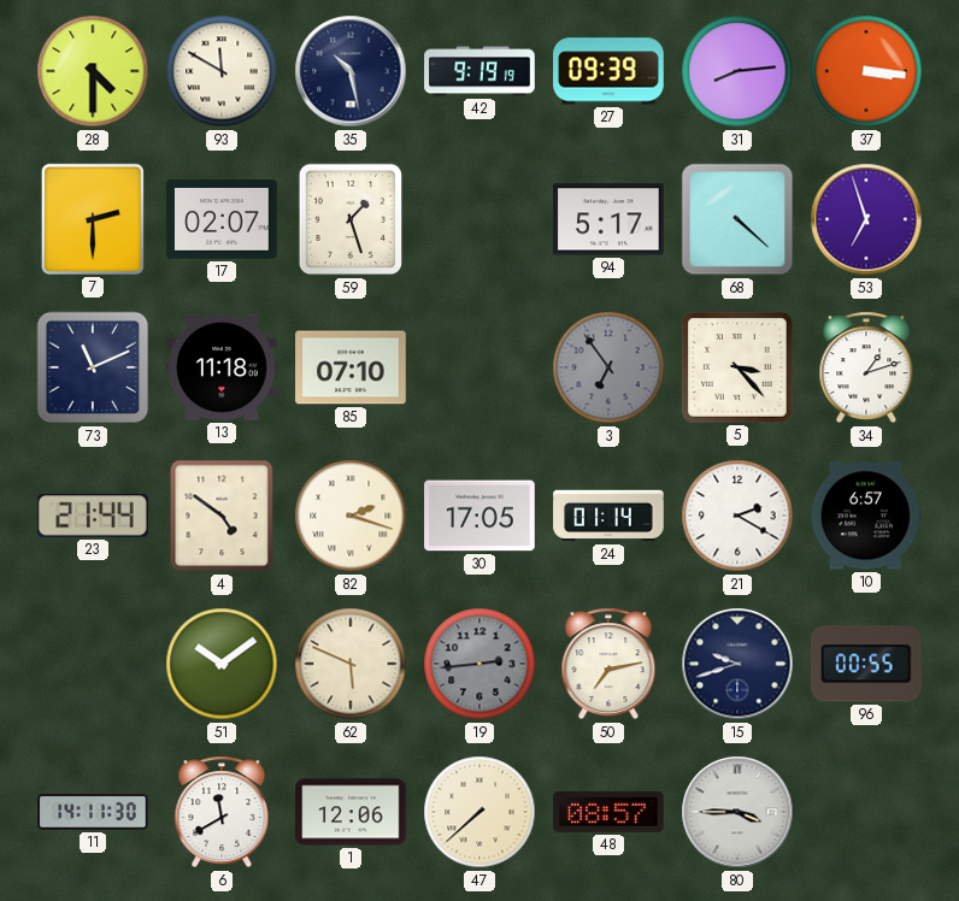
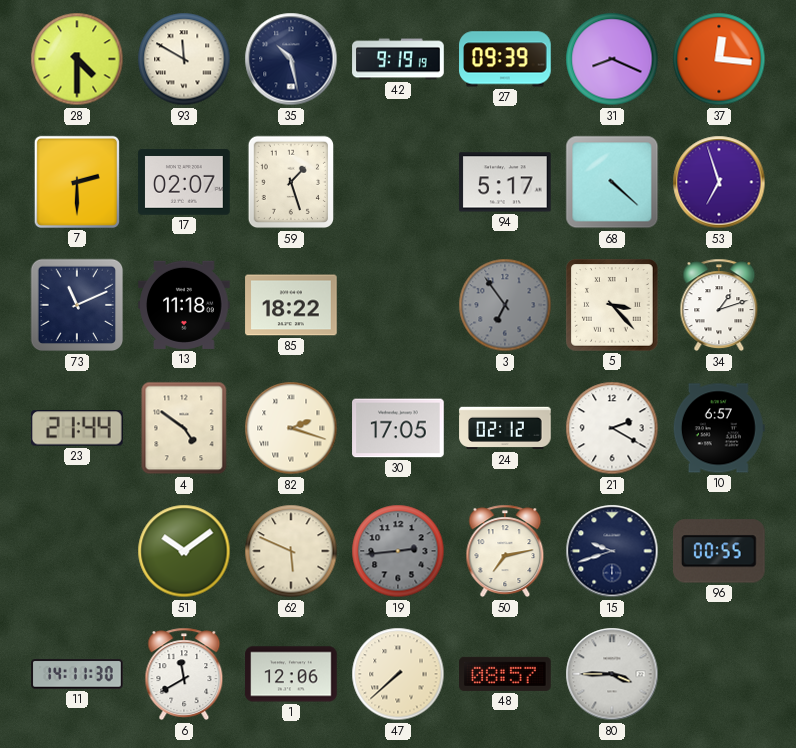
31: 8:14 -> 8:19
37: 3:16 -> 12:16
85: 07:10 -> 18:22
24: 01:14 -> 02:12
